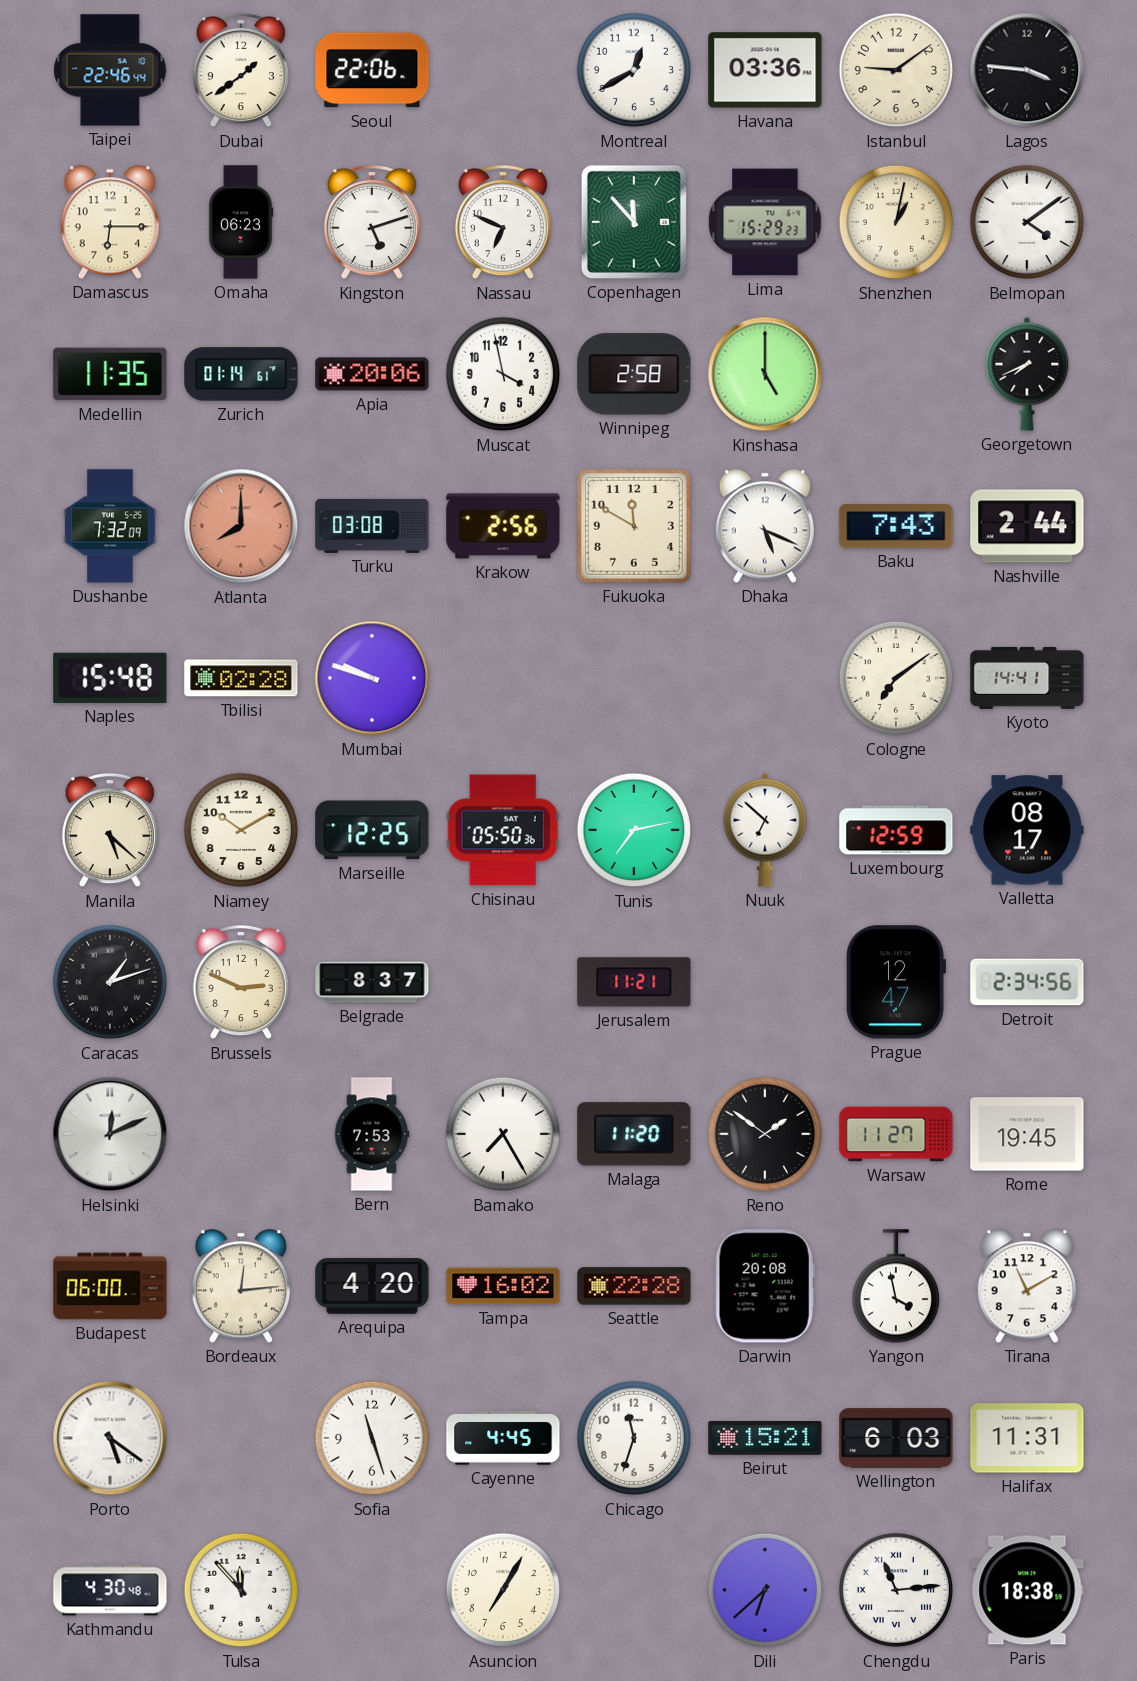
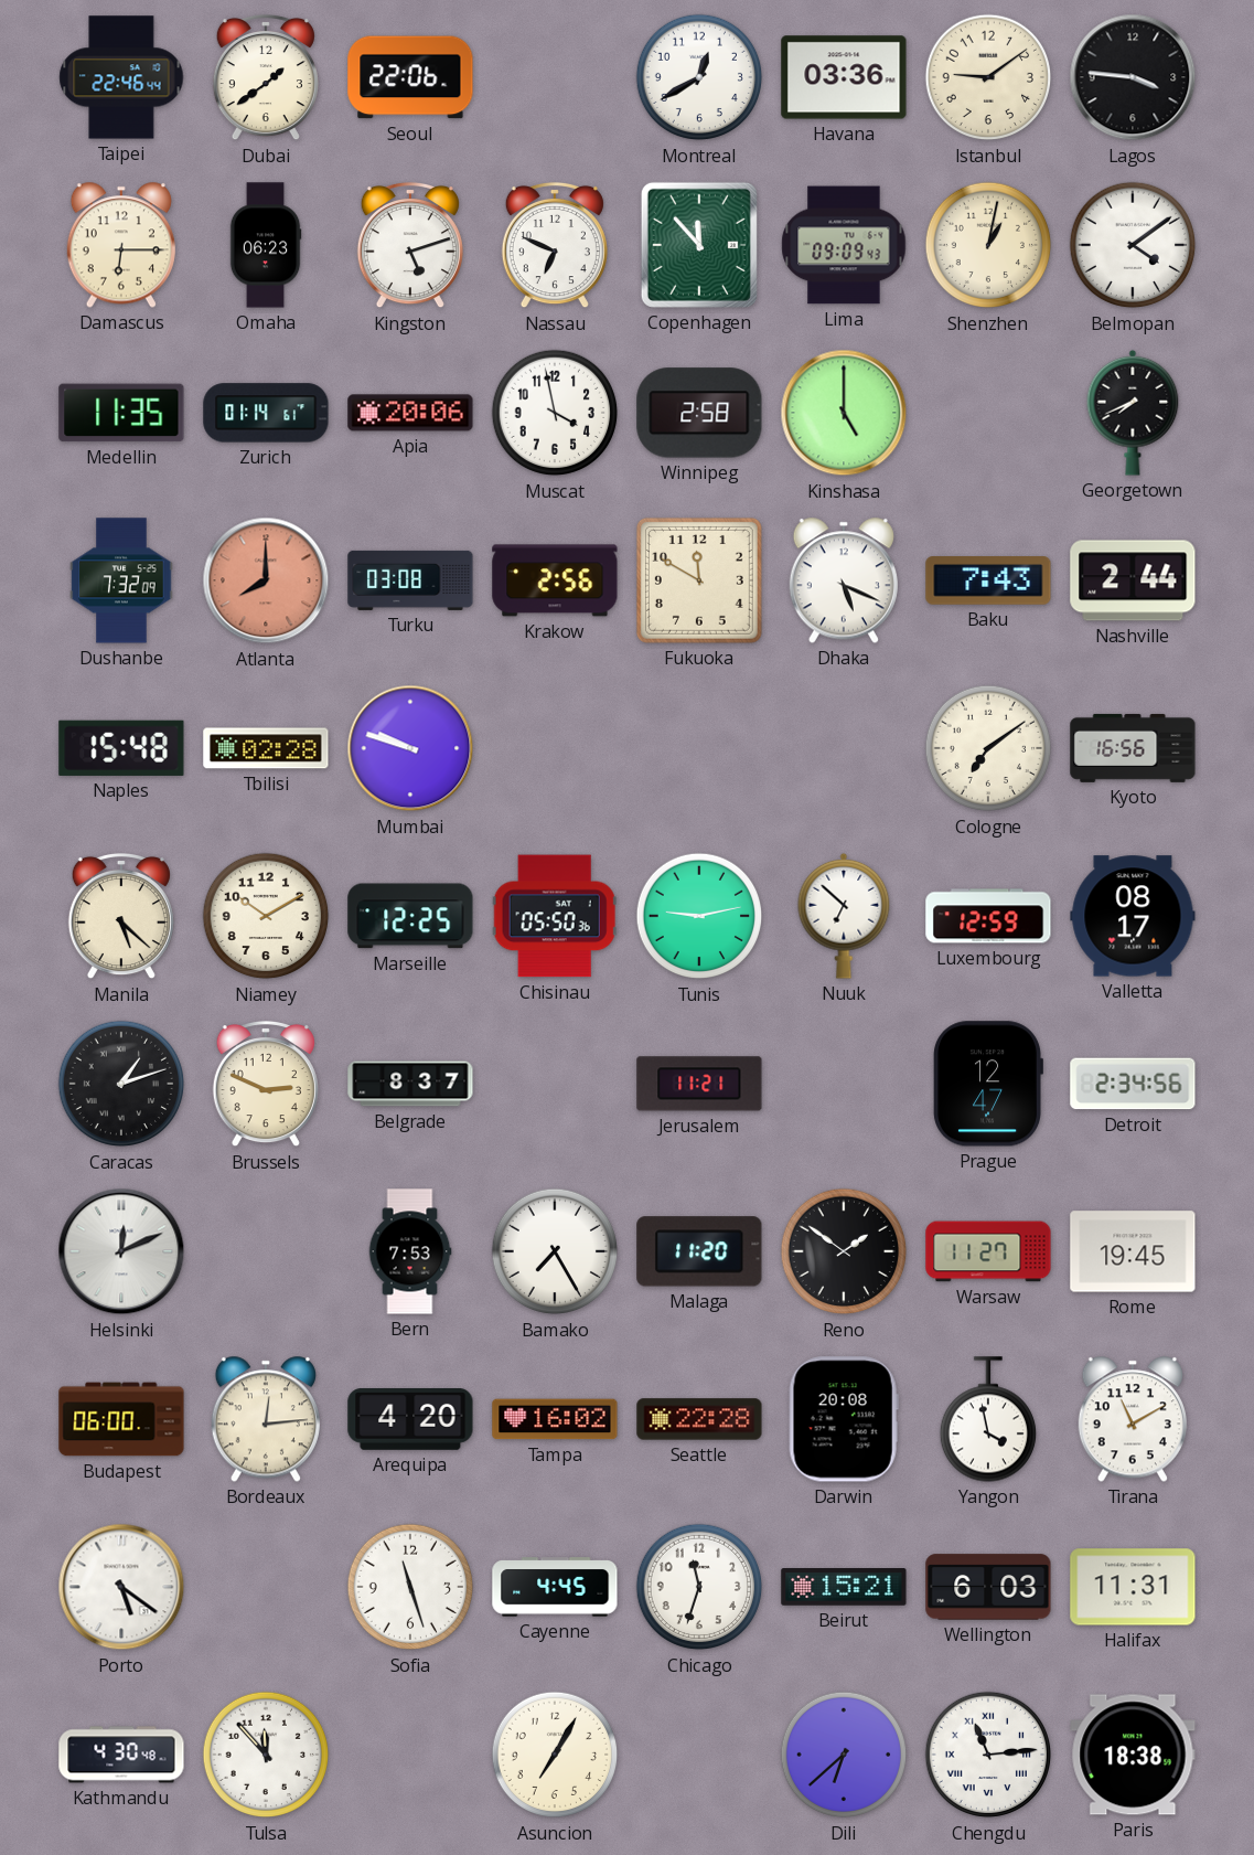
Lima: 15:29 -> 09:09
Kyoto: 14:41 -> 16:56
Tunis: 7:13 -> 9:13
